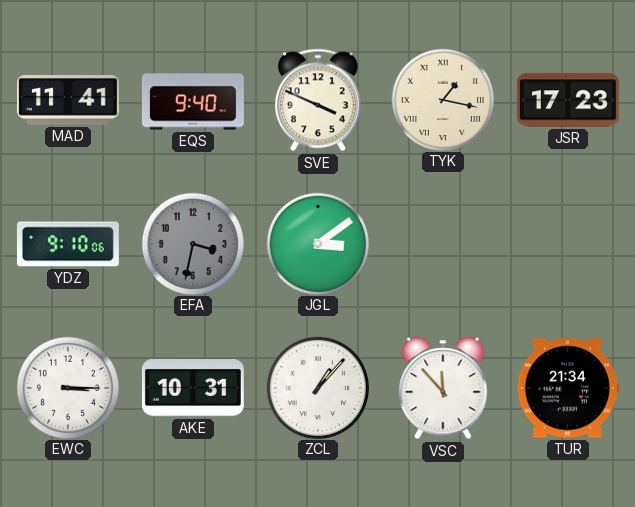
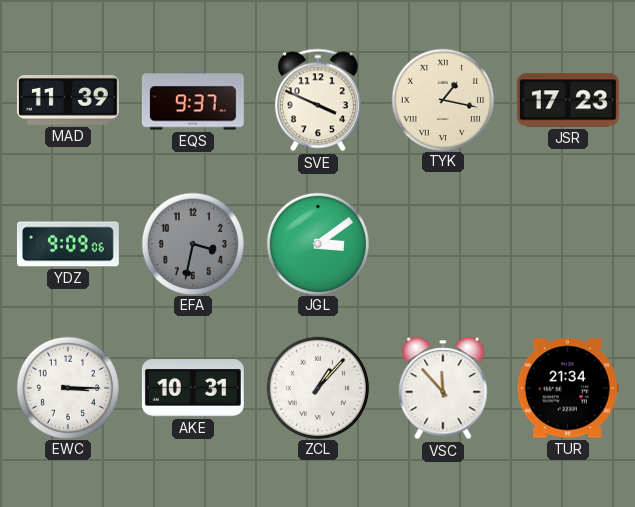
MAD: 11:41 -> 11:39
EQS: 9:40 -> 9:37
YDZ: 9:10 -> 9:09
